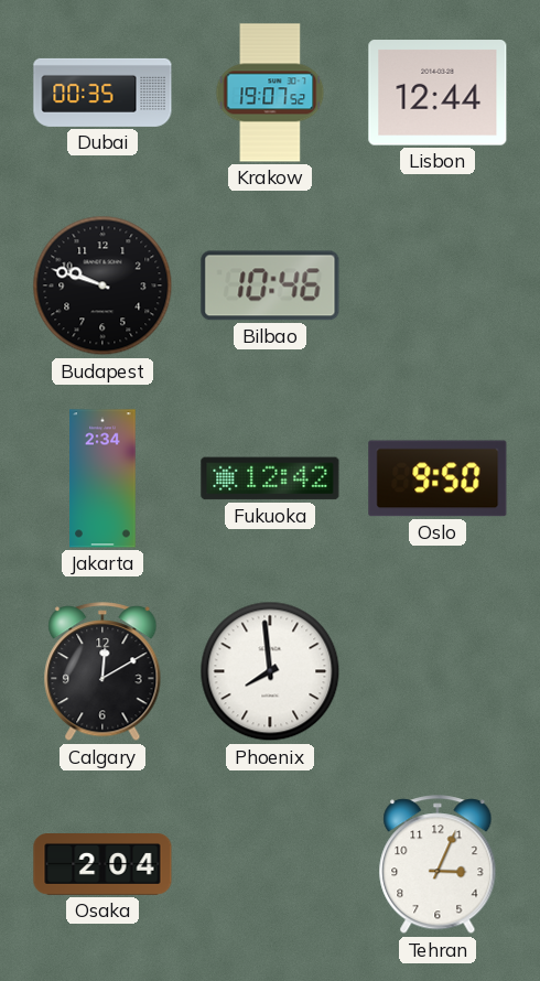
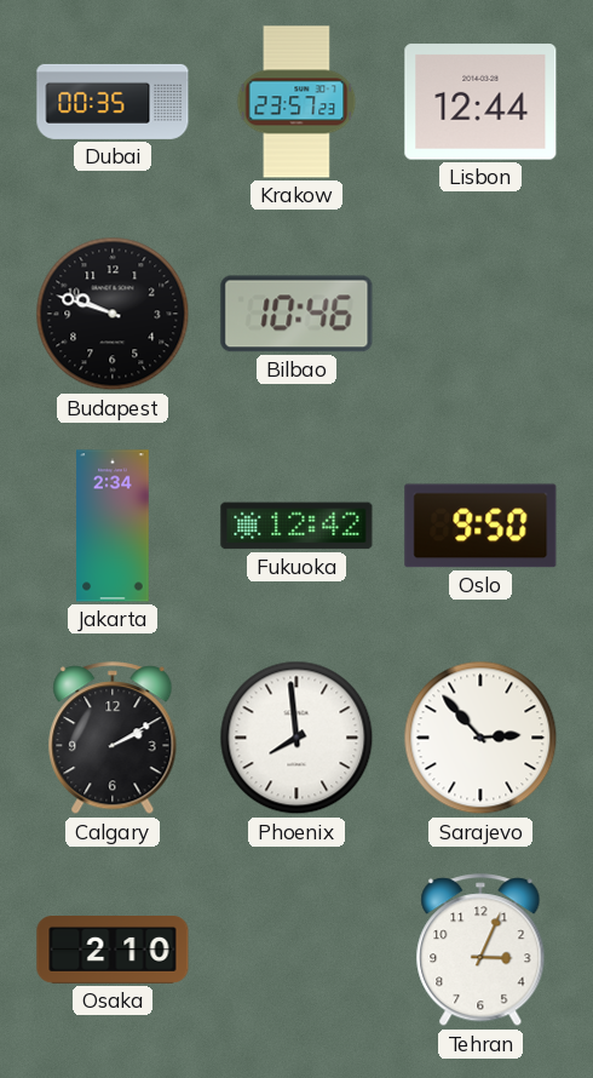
Krakow: 19:07 -> 23:57
Calgary: 12:10 -> 2:10
Sarajevo: none -> 2:53
Osaka: 2:04 -> 2:10
